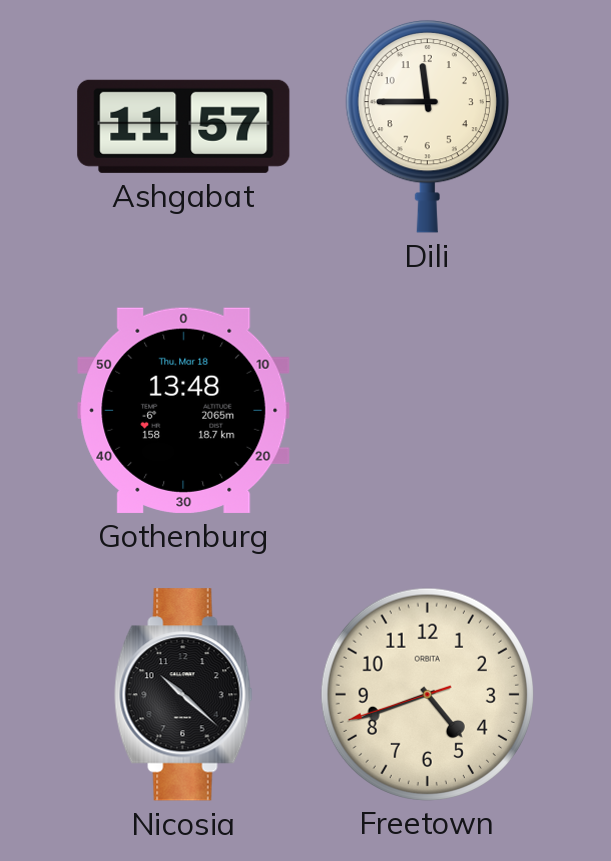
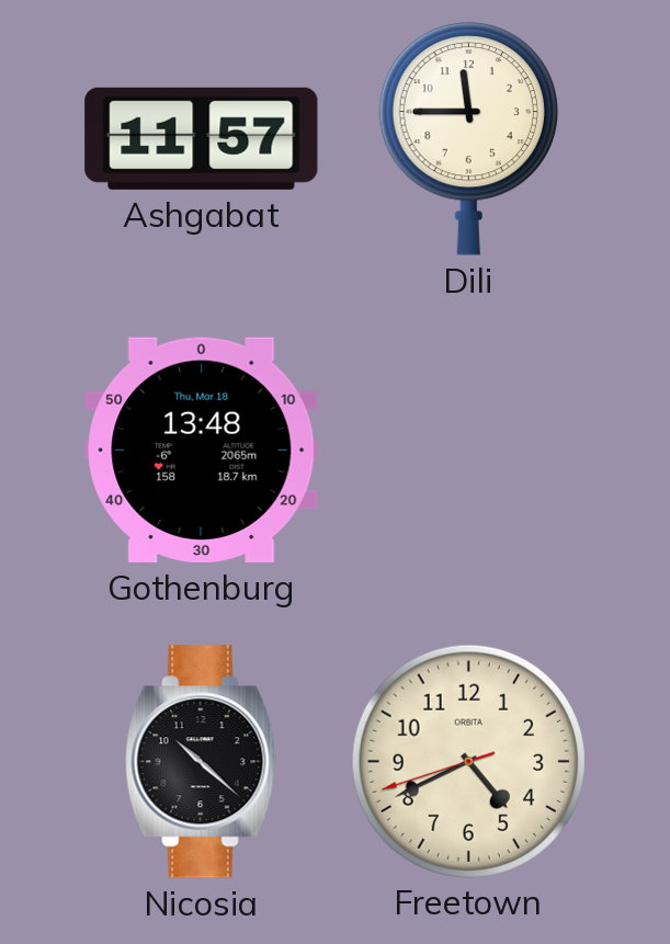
Freetown: 4:41 -> 4:40
